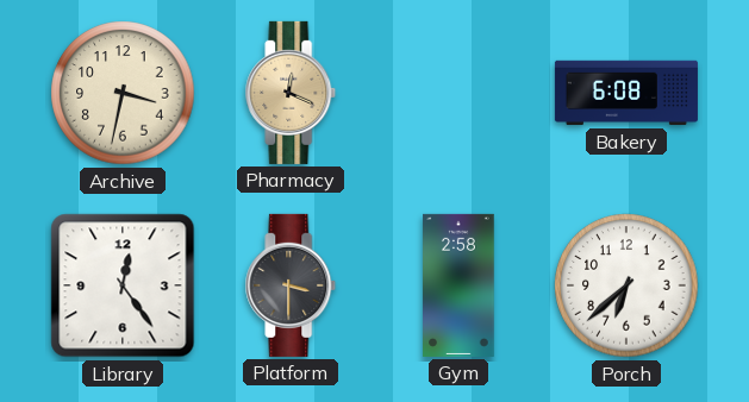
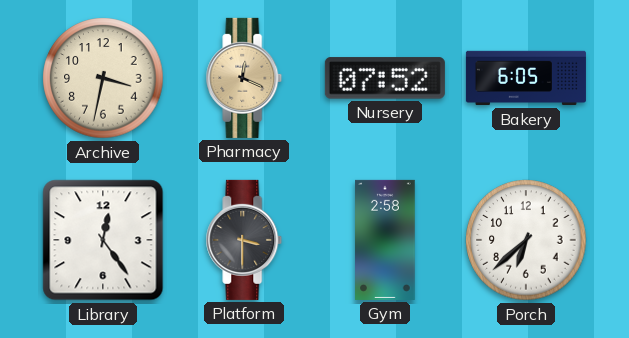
Nursery: none -> 07:52
Bakery: 6:08 -> 6:05
